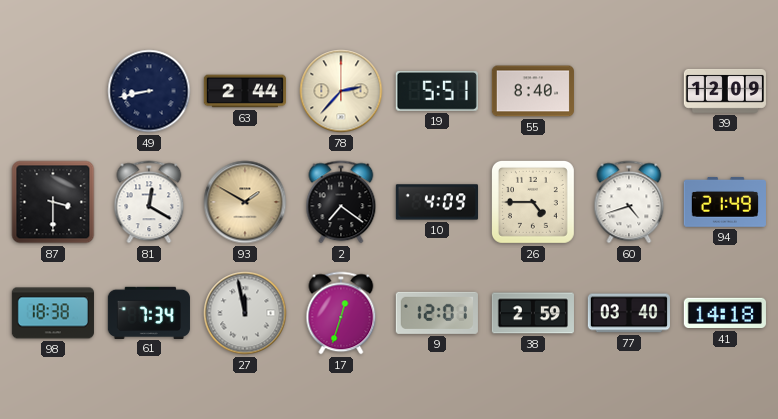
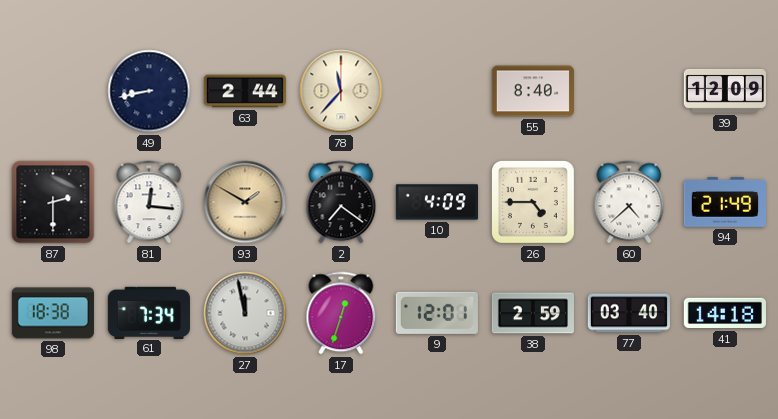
78: 2:37 -> 11:37
19: 5:51 -> none
87: 3:30 -> 2:30
81: 12:20 -> 12:16
60: 4:42 -> 4:38
